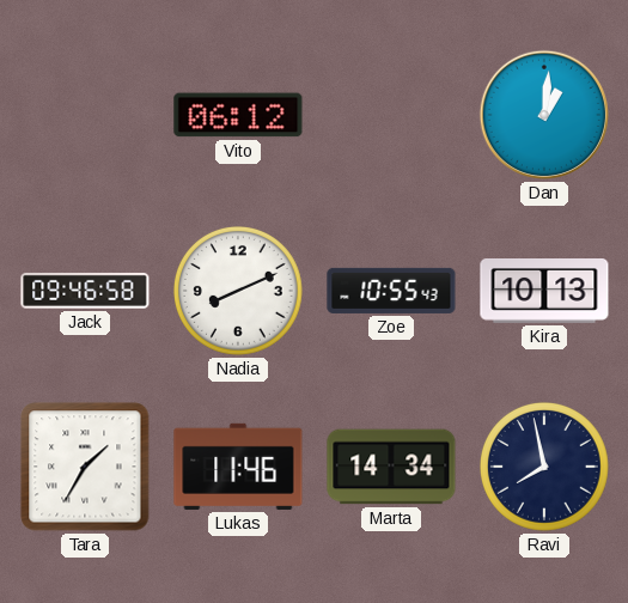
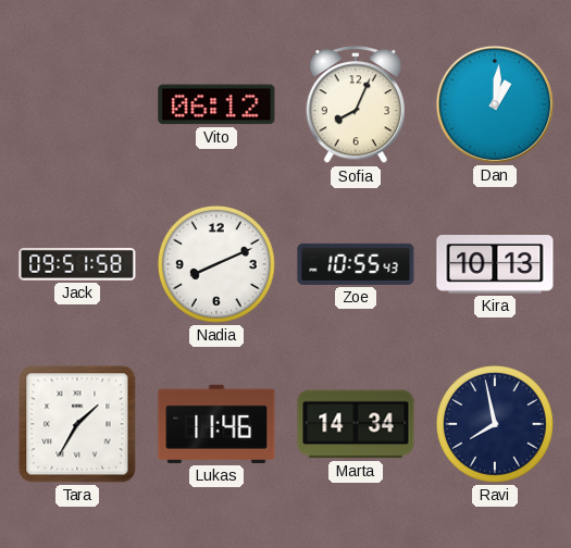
Sofia: none -> 8:04
Jack: 09:46 -> 09:51
